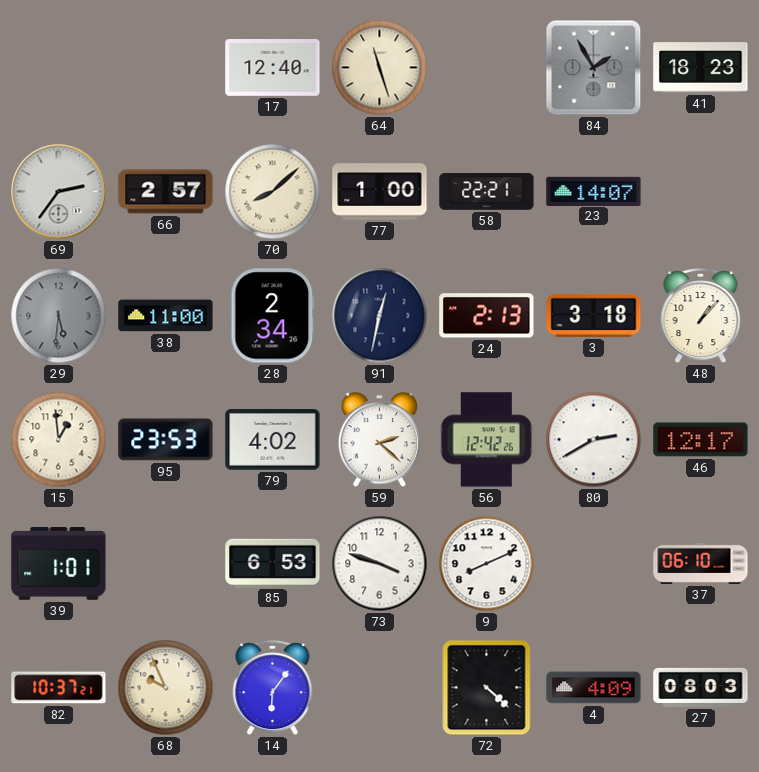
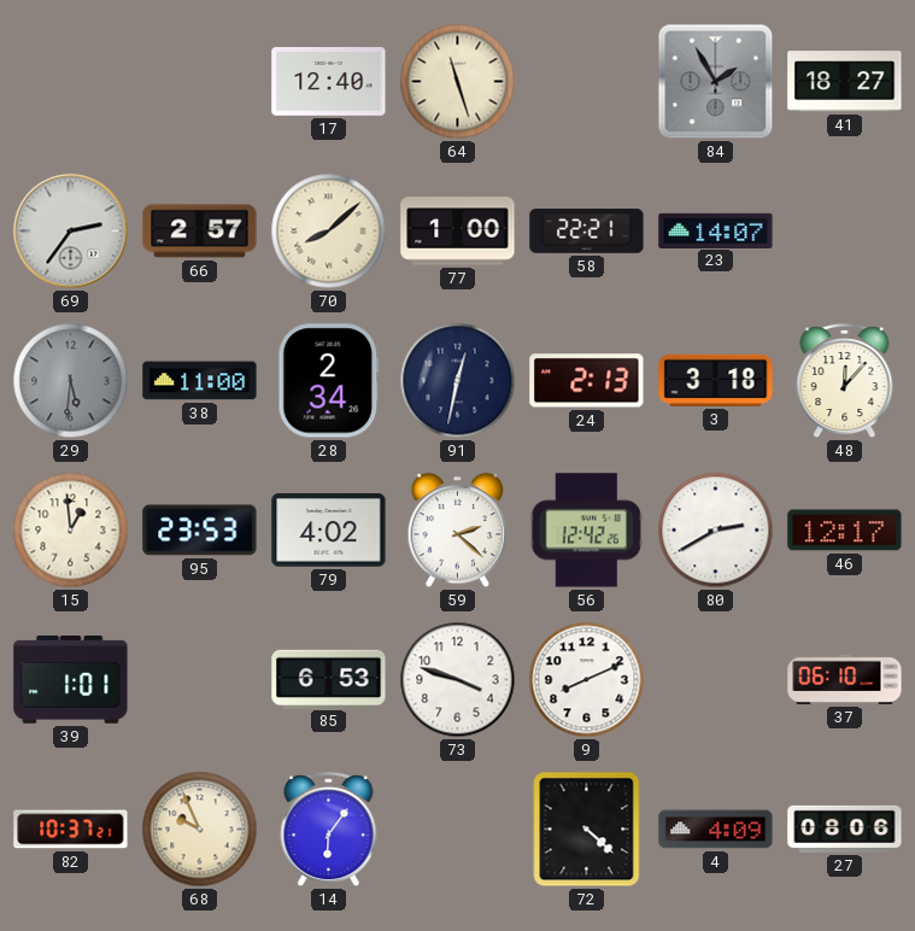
41: 18:23 -> 18:27
48: 1:07 -> 12:07
27: 08:03 -> 08:06
